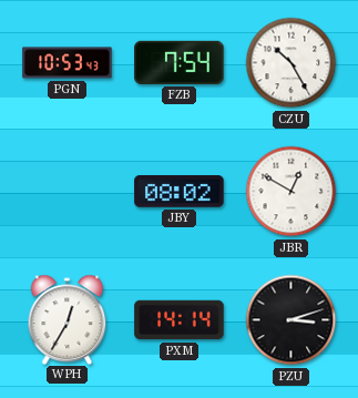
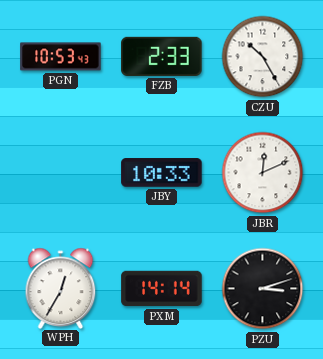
FZB: 7:54 -> 2:33
JBY: 08:02 -> 10:33
JBR: 12:50 -> 12:11
